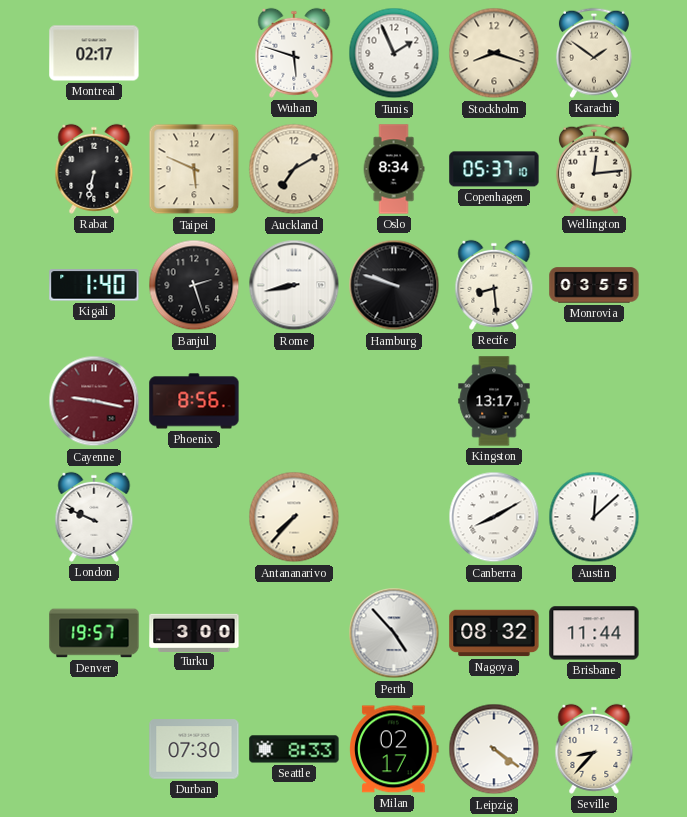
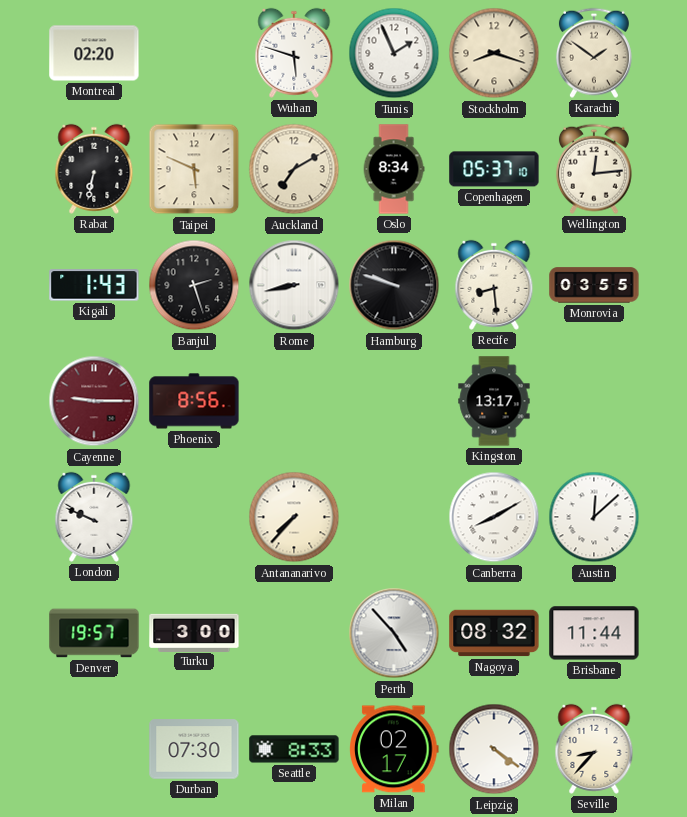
Montreal: 02:17 -> 02:20
Kigali: 1:40 -> 1:43
Cayenne: 9:17 -> 9:15
